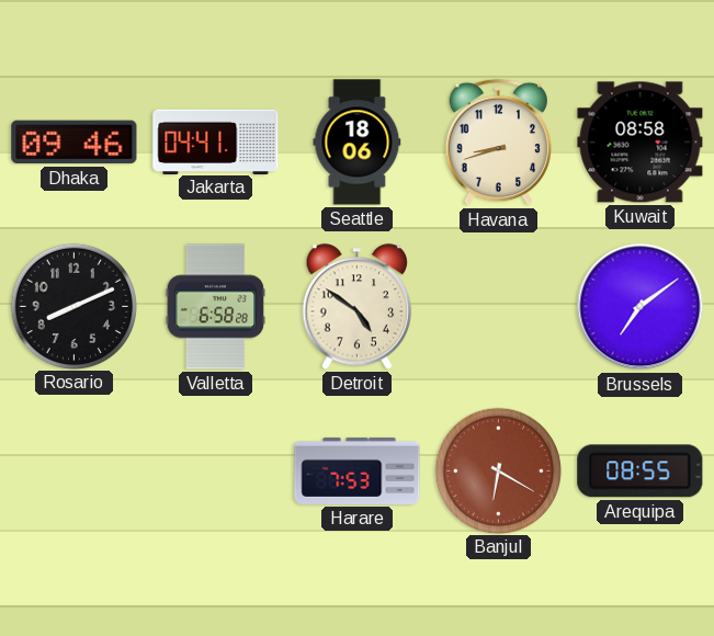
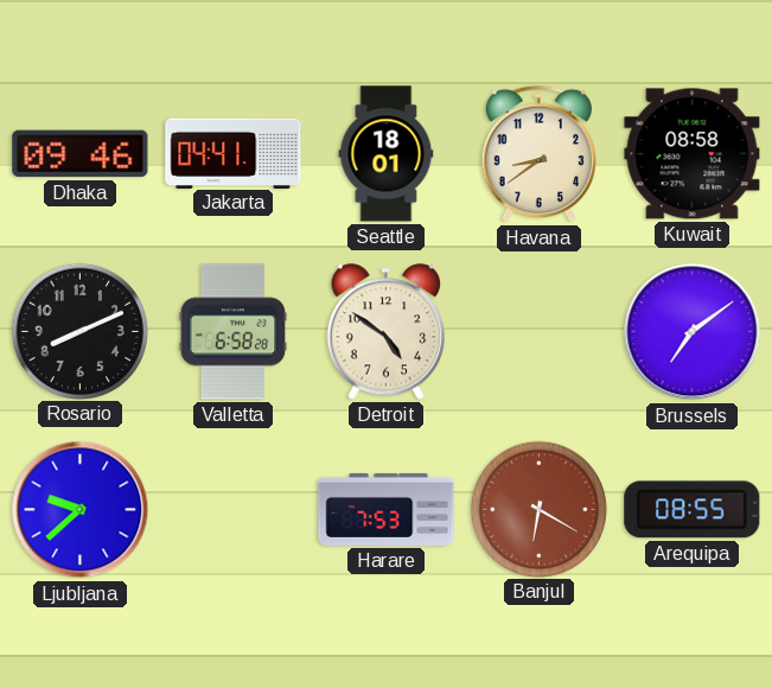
Seattle: 18:06 -> 18:01
Havana: 8:42 -> 8:39
Ljubljana: none -> 9:38
